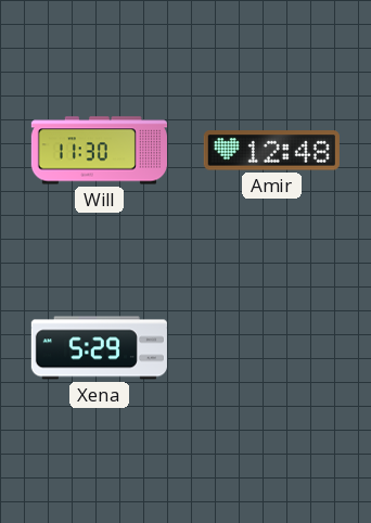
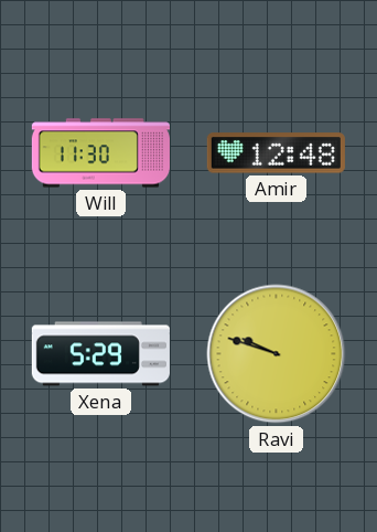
Ravi: none -> 9:48
